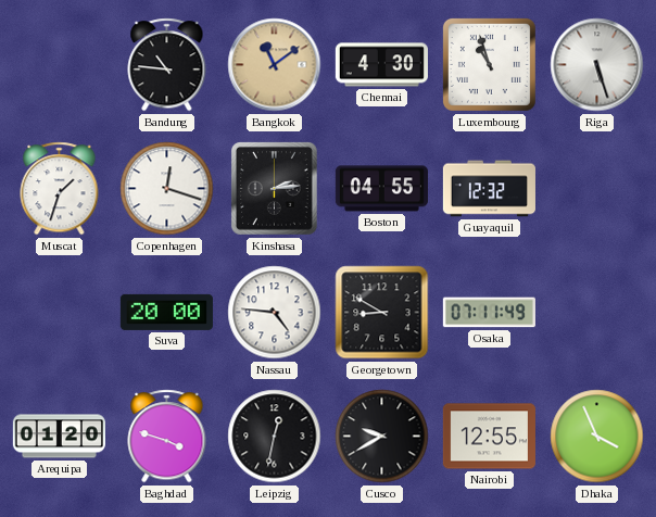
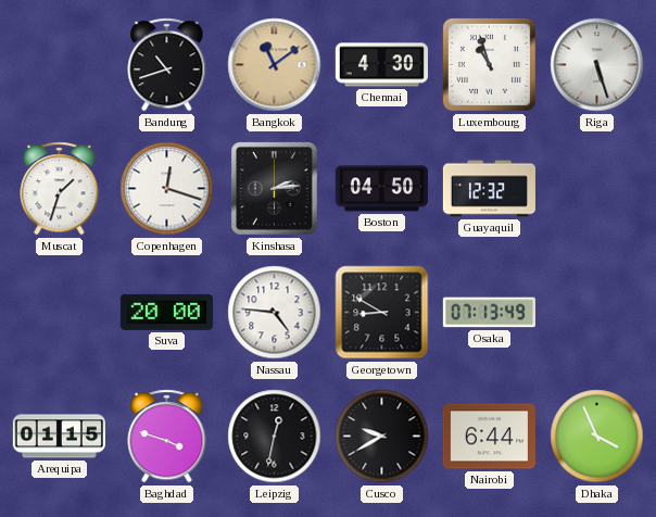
Bandung: 10:46 -> 10:42
Boston: 04:55 -> 04:50
Osaka: 07:11 -> 07:13
Arequipa: 01:20 -> 01:15
Nairobi: 12:55 -> 6:44
